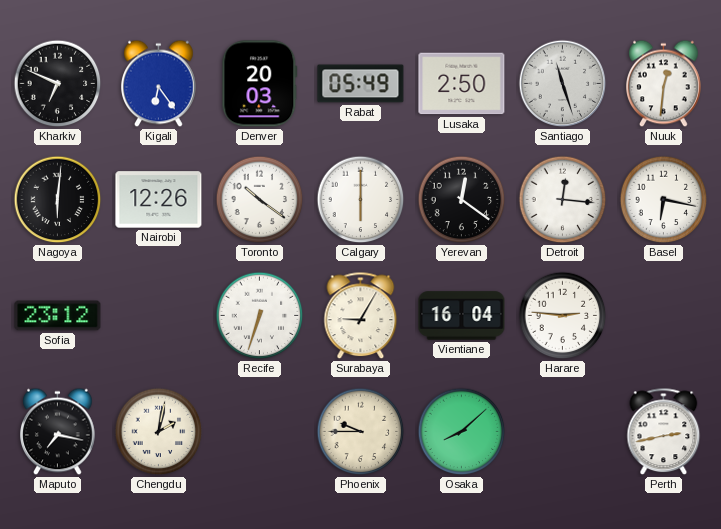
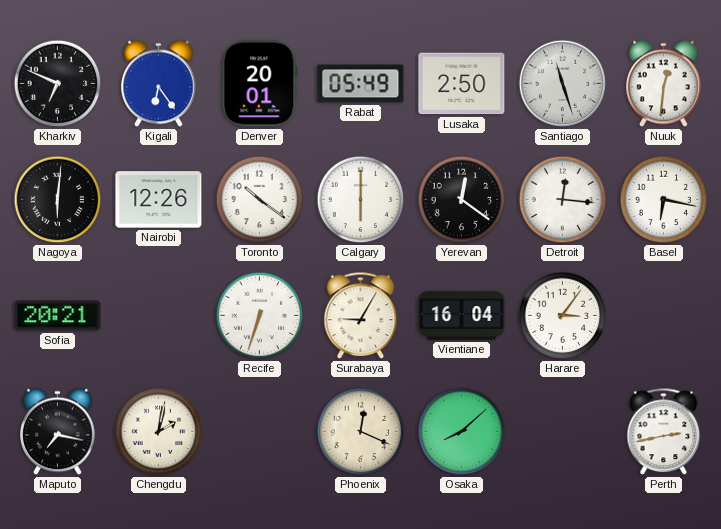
Denver: 20:03 -> 20:01
Sofia: 23:12 -> 20:21
Harare: 2:46 -> 3:06
Phoenix: 9:45 -> 12:19
